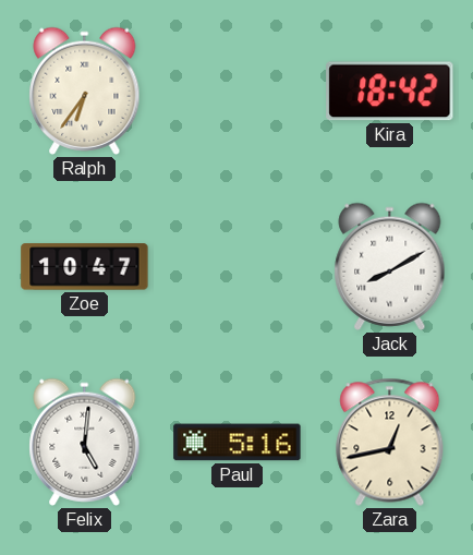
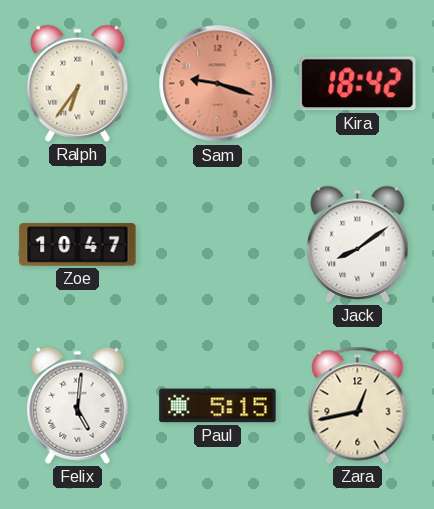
Sam: none -> 9:18
Jack: 8:10 -> 8:09
Paul: 5:16 -> 5:15
